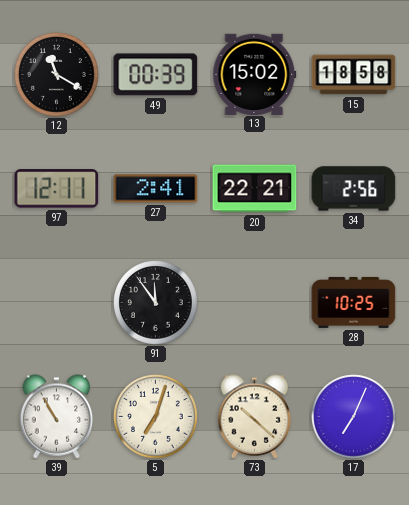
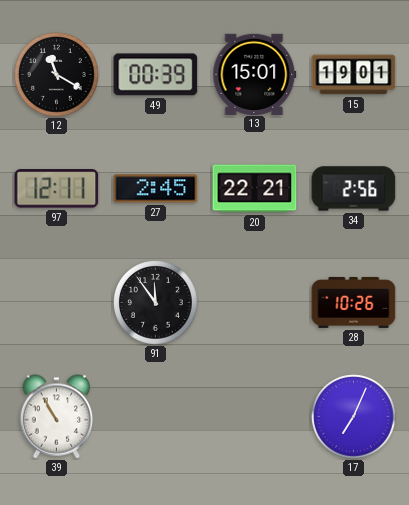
13: 15:02 -> 15:01
15: 18:58 -> 19:01
27: 2:41 -> 2:45
28: 10:25 -> 10:26
5: 7:03 -> none
73: 10:22 -> none
